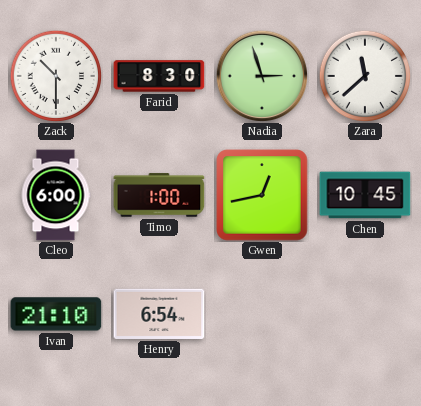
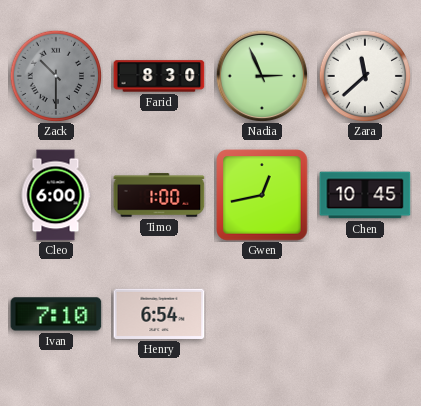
Zack dial: white -> grey
Nadia: 2:57 -> 2:56
Ivan: 21:10 -> 7:10
